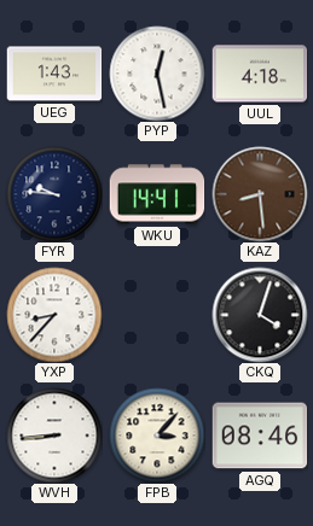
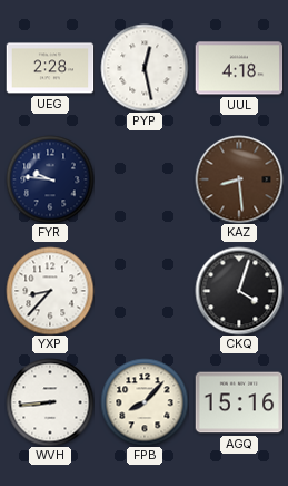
UEG: 1:43 -> 2:28
WKU: 14:41 -> none
FPB: 3:07 -> 8:07
AGQ: 08:46 -> 15:16
